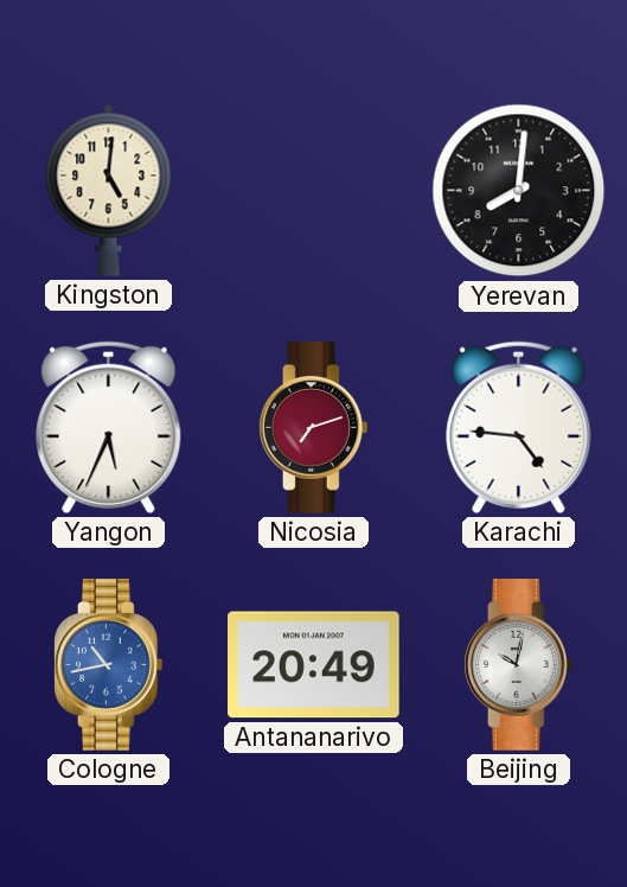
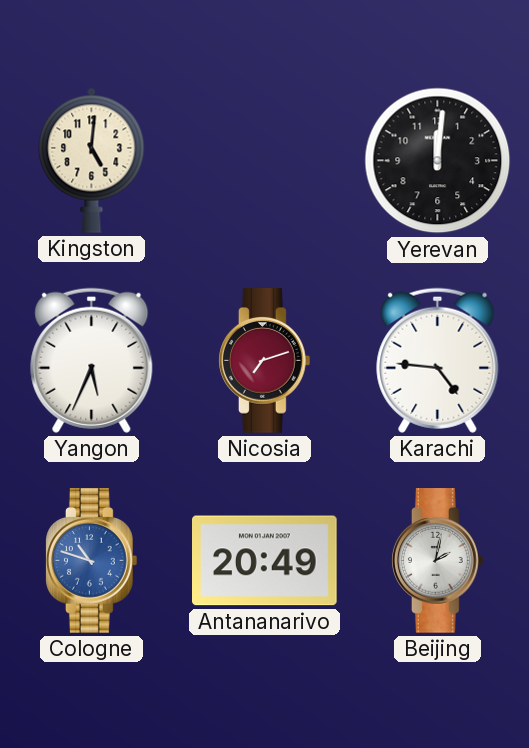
Yerevan: 8:01 -> 12:01
Cologne: 10:43 -> 10:48
Beijing: 10:02 -> 2:02
